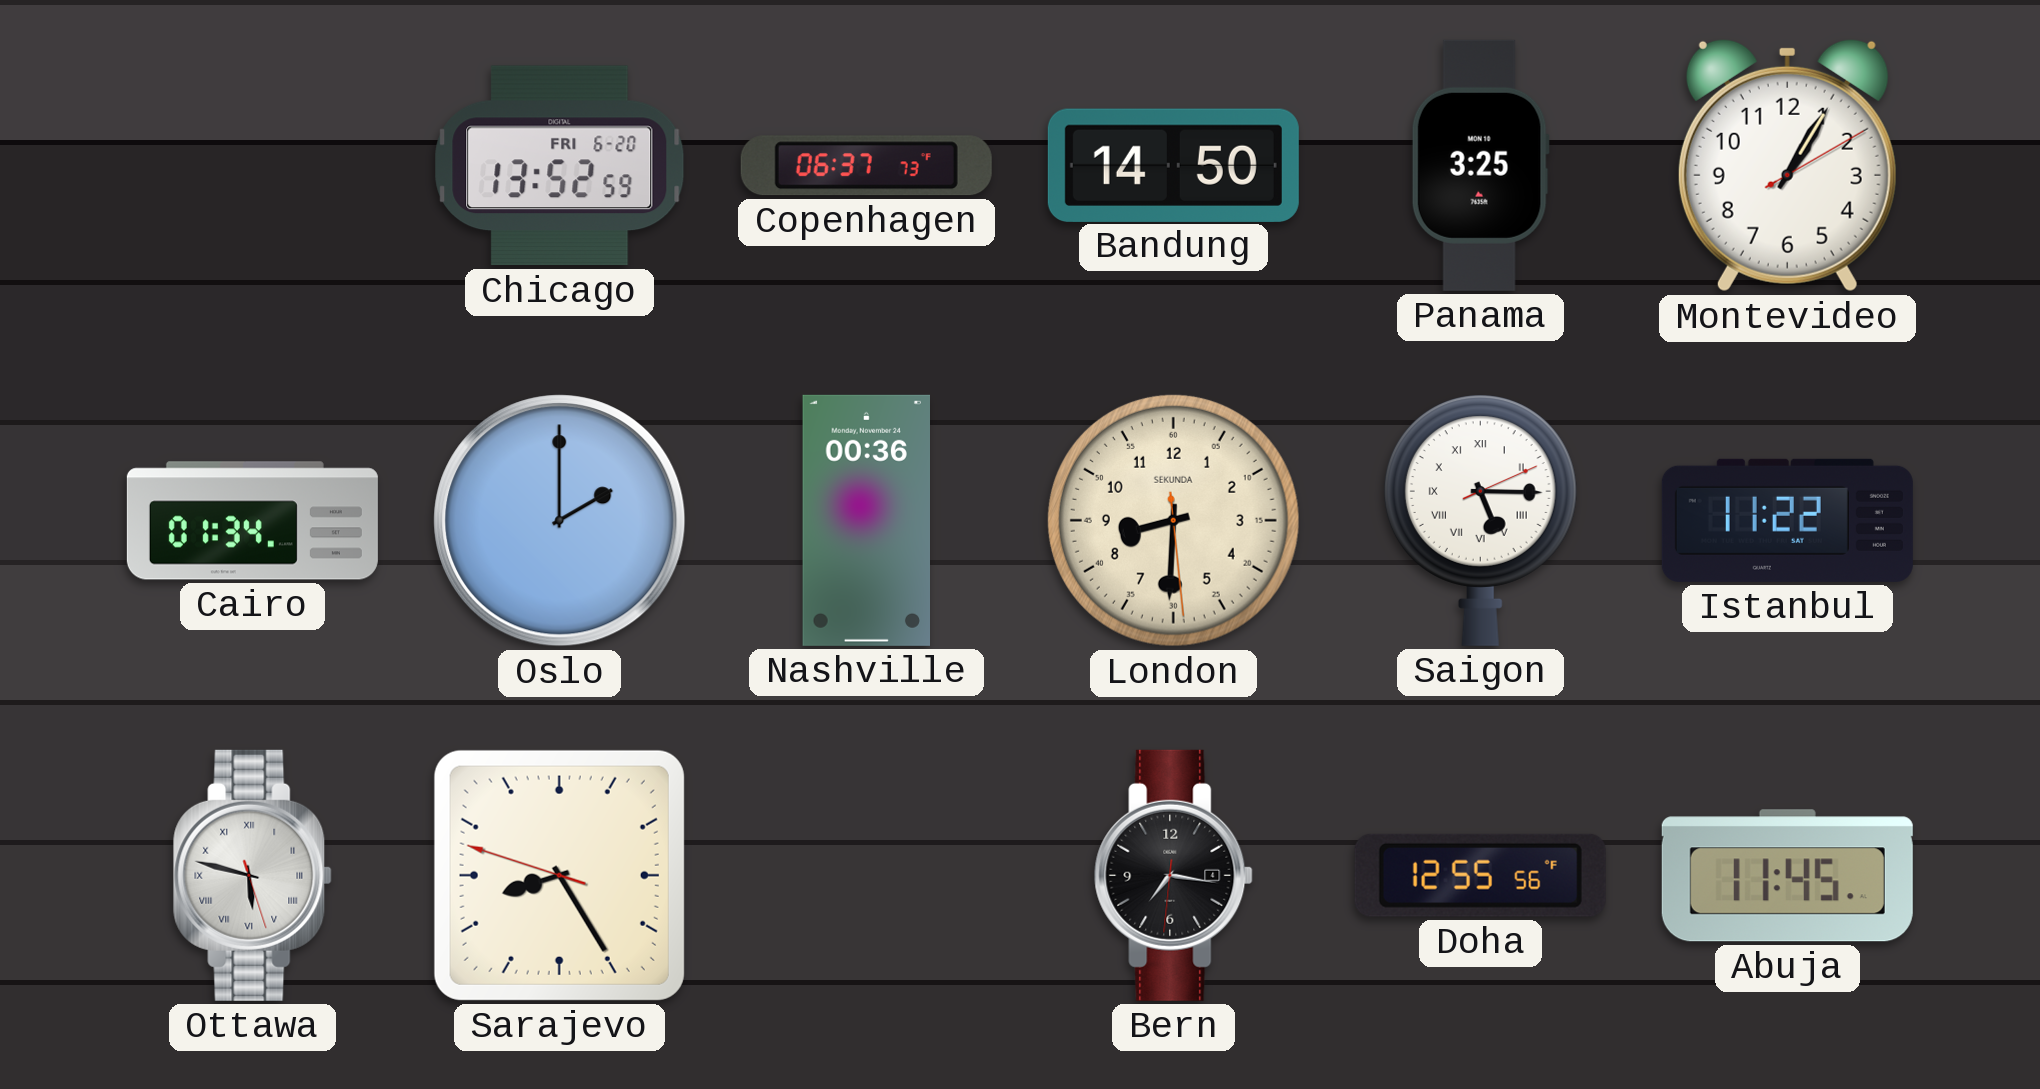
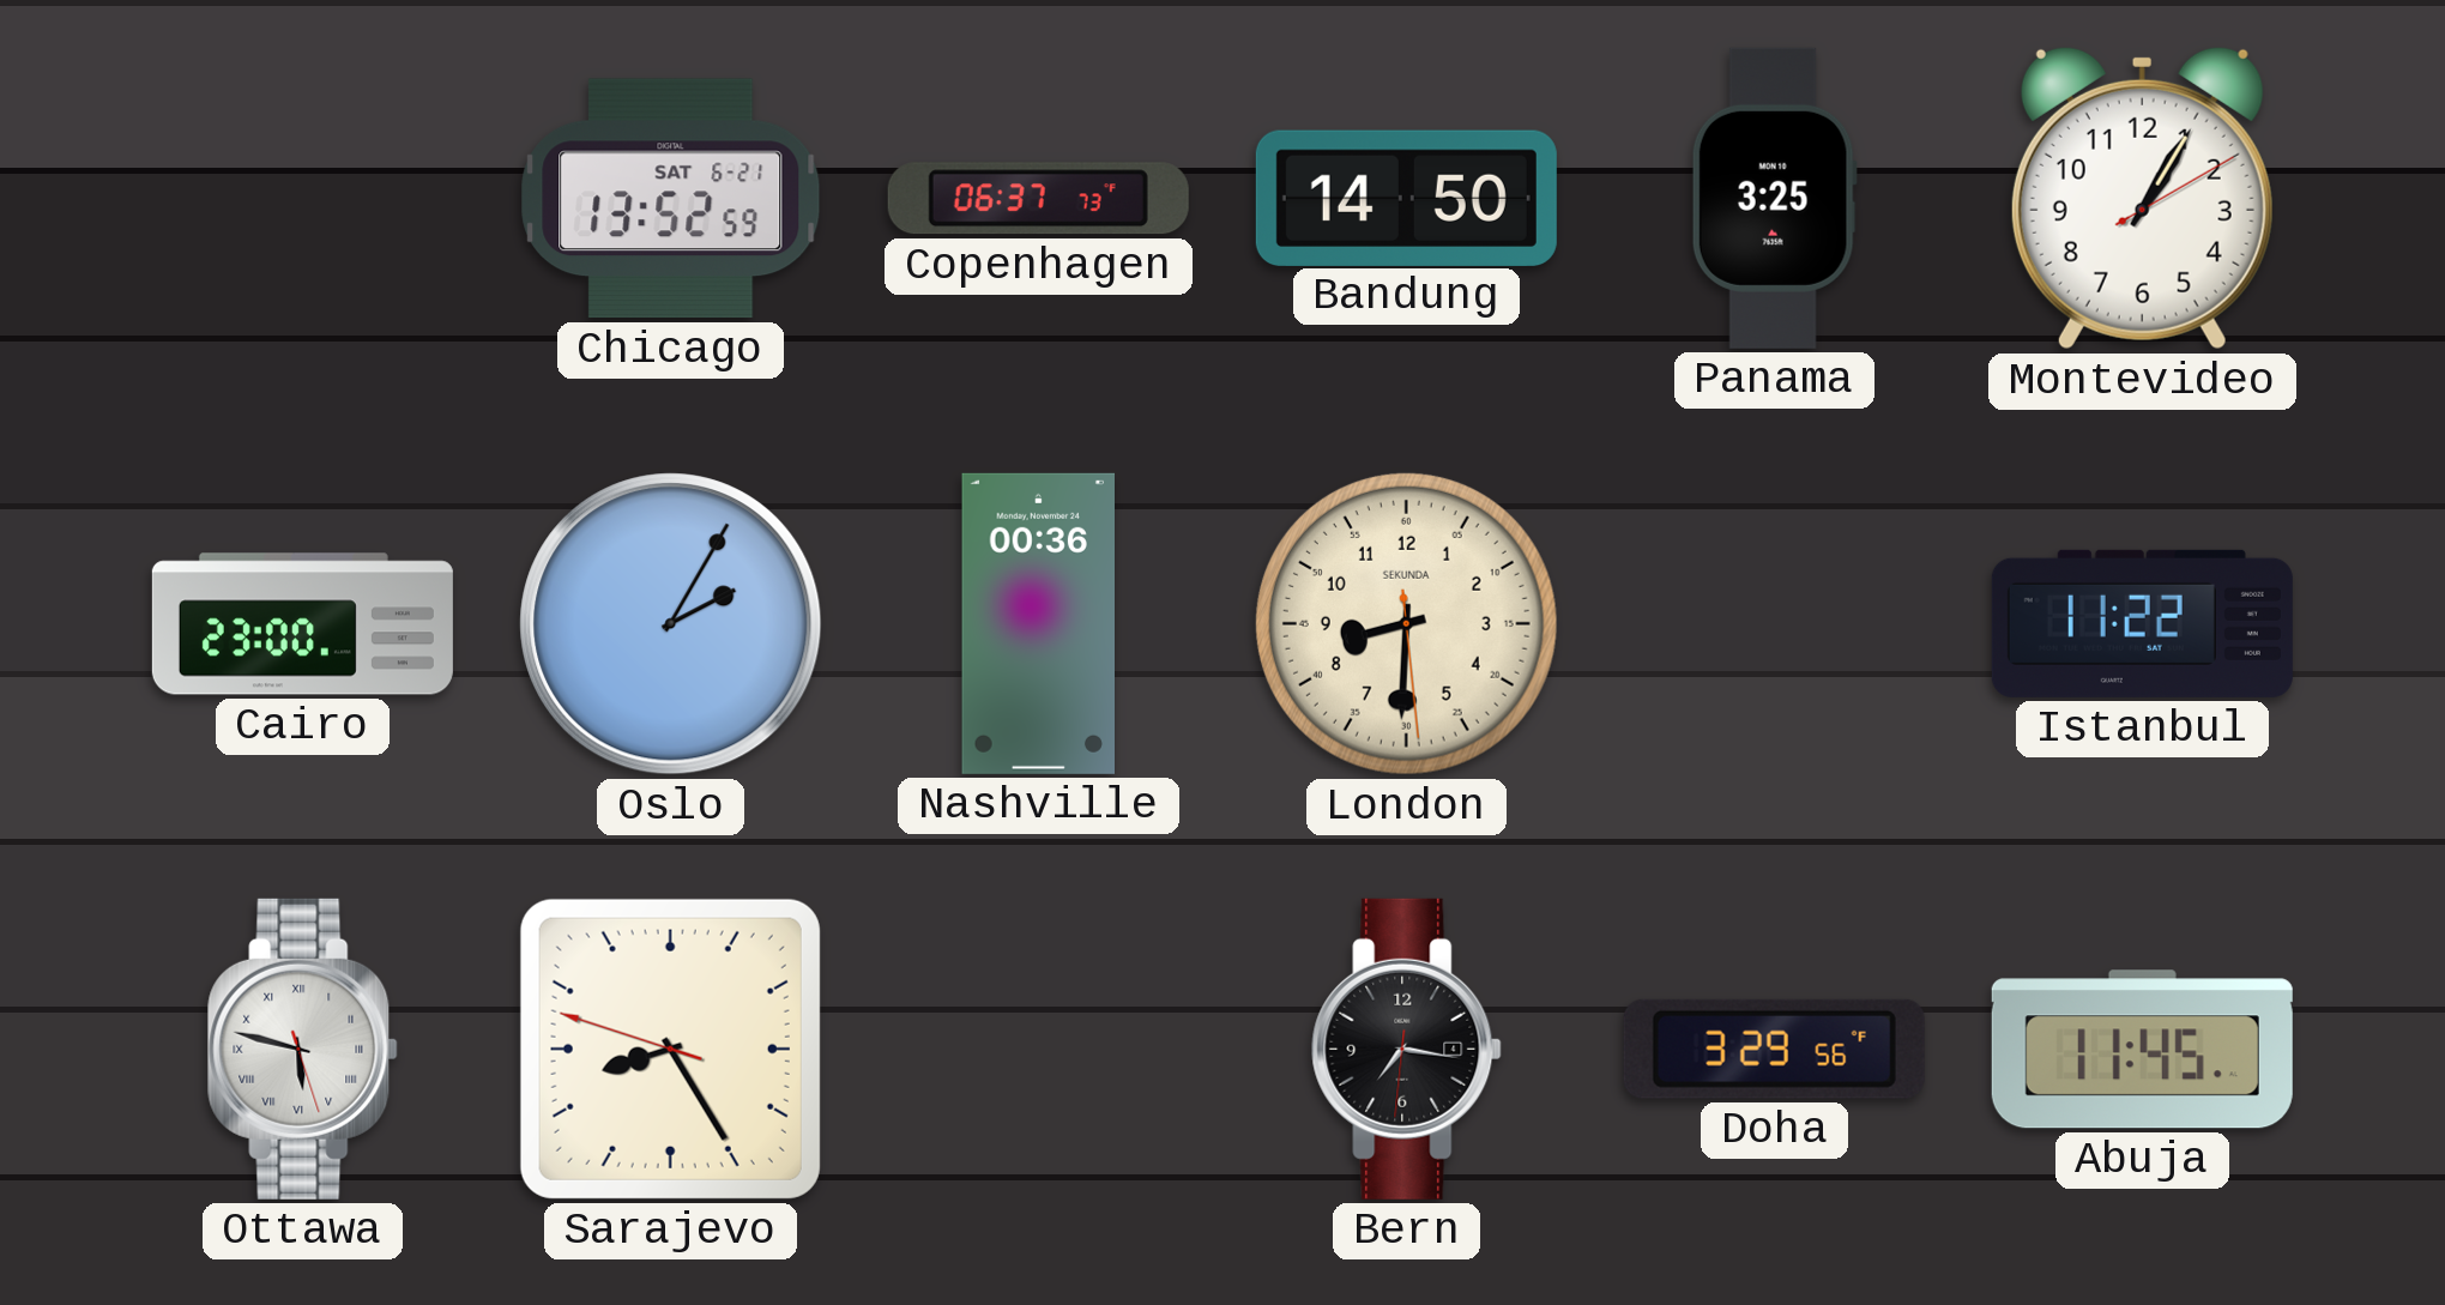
Chicago date: FRI 6-20 -> SAT 6-21
Cairo: 01:34 -> 23:00
Oslo: 2:00 -> 2:05
Saigon: 5:15 -> none
Doha: 12:55 -> 3:29
